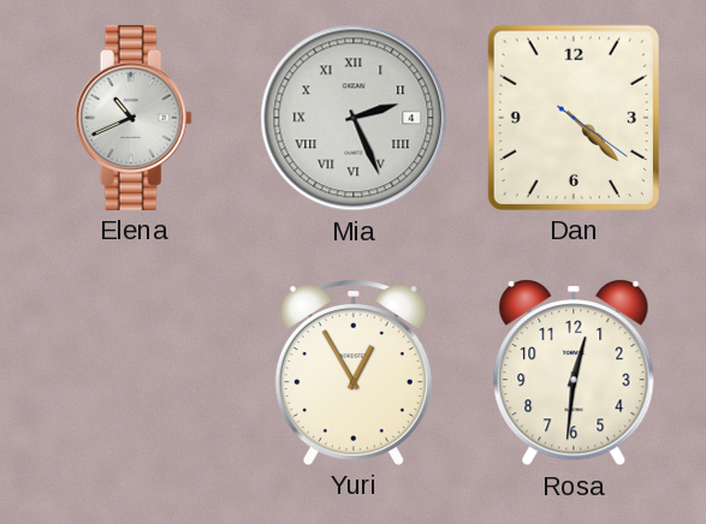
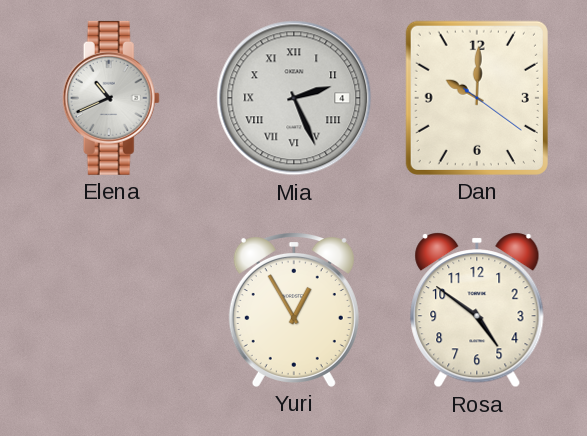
Dan: 4:22 -> 10:00
Rosa: 12:31 -> 4:51
